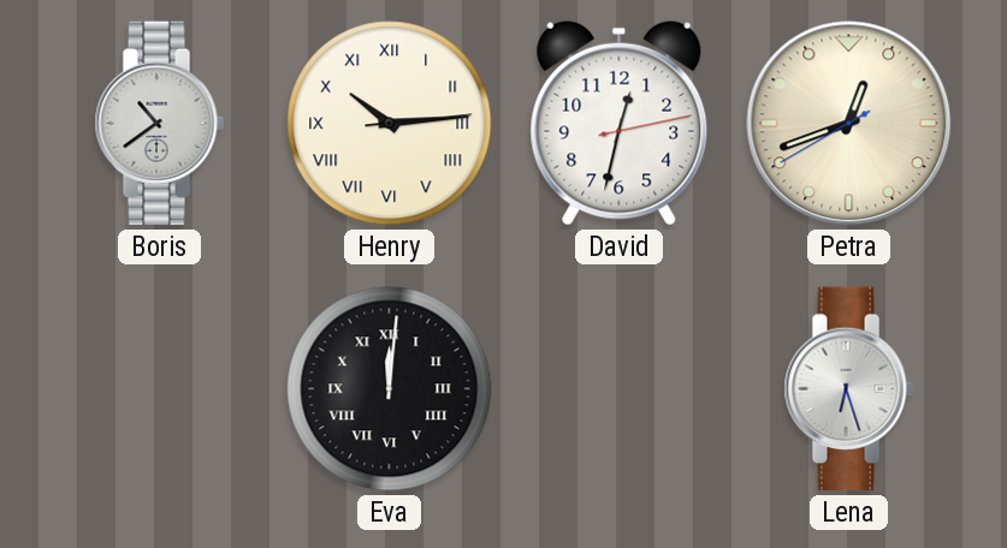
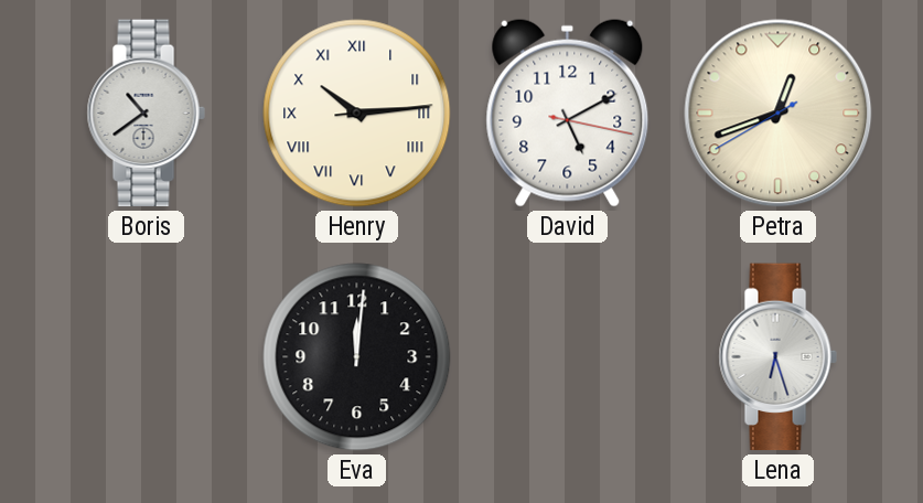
David: 12:32 -> 5:10
Eva numerals: Roman -> Arabic
